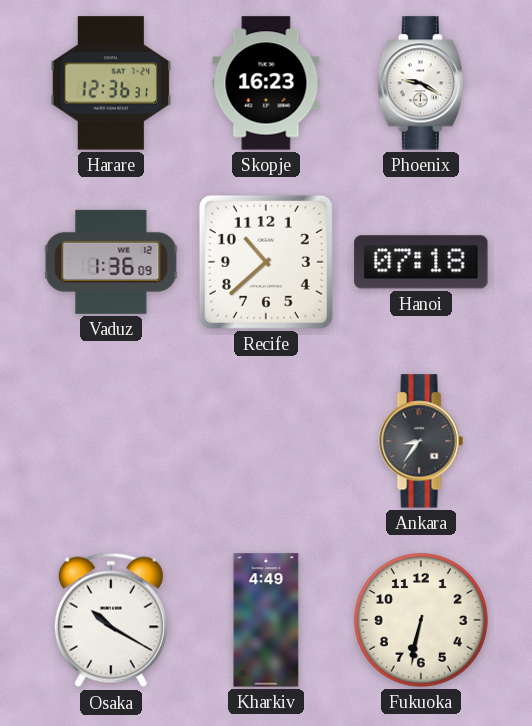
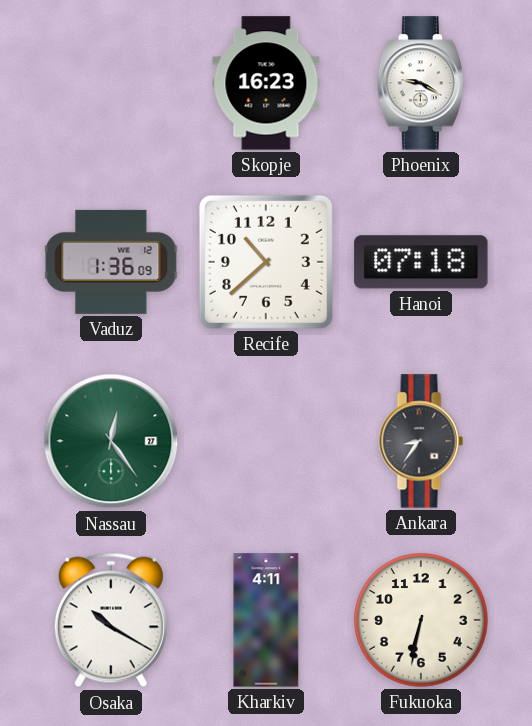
Harare: 12:36 -> none
Nassau: none -> 12:24
Kharkiv: 4:49 -> 4:11
